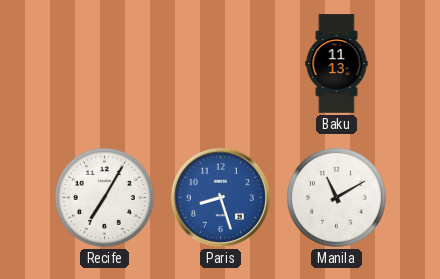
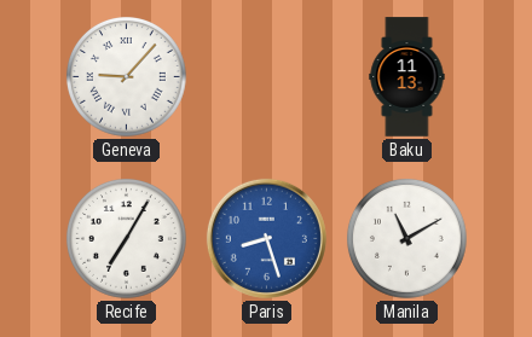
Geneva: none -> 9:07
